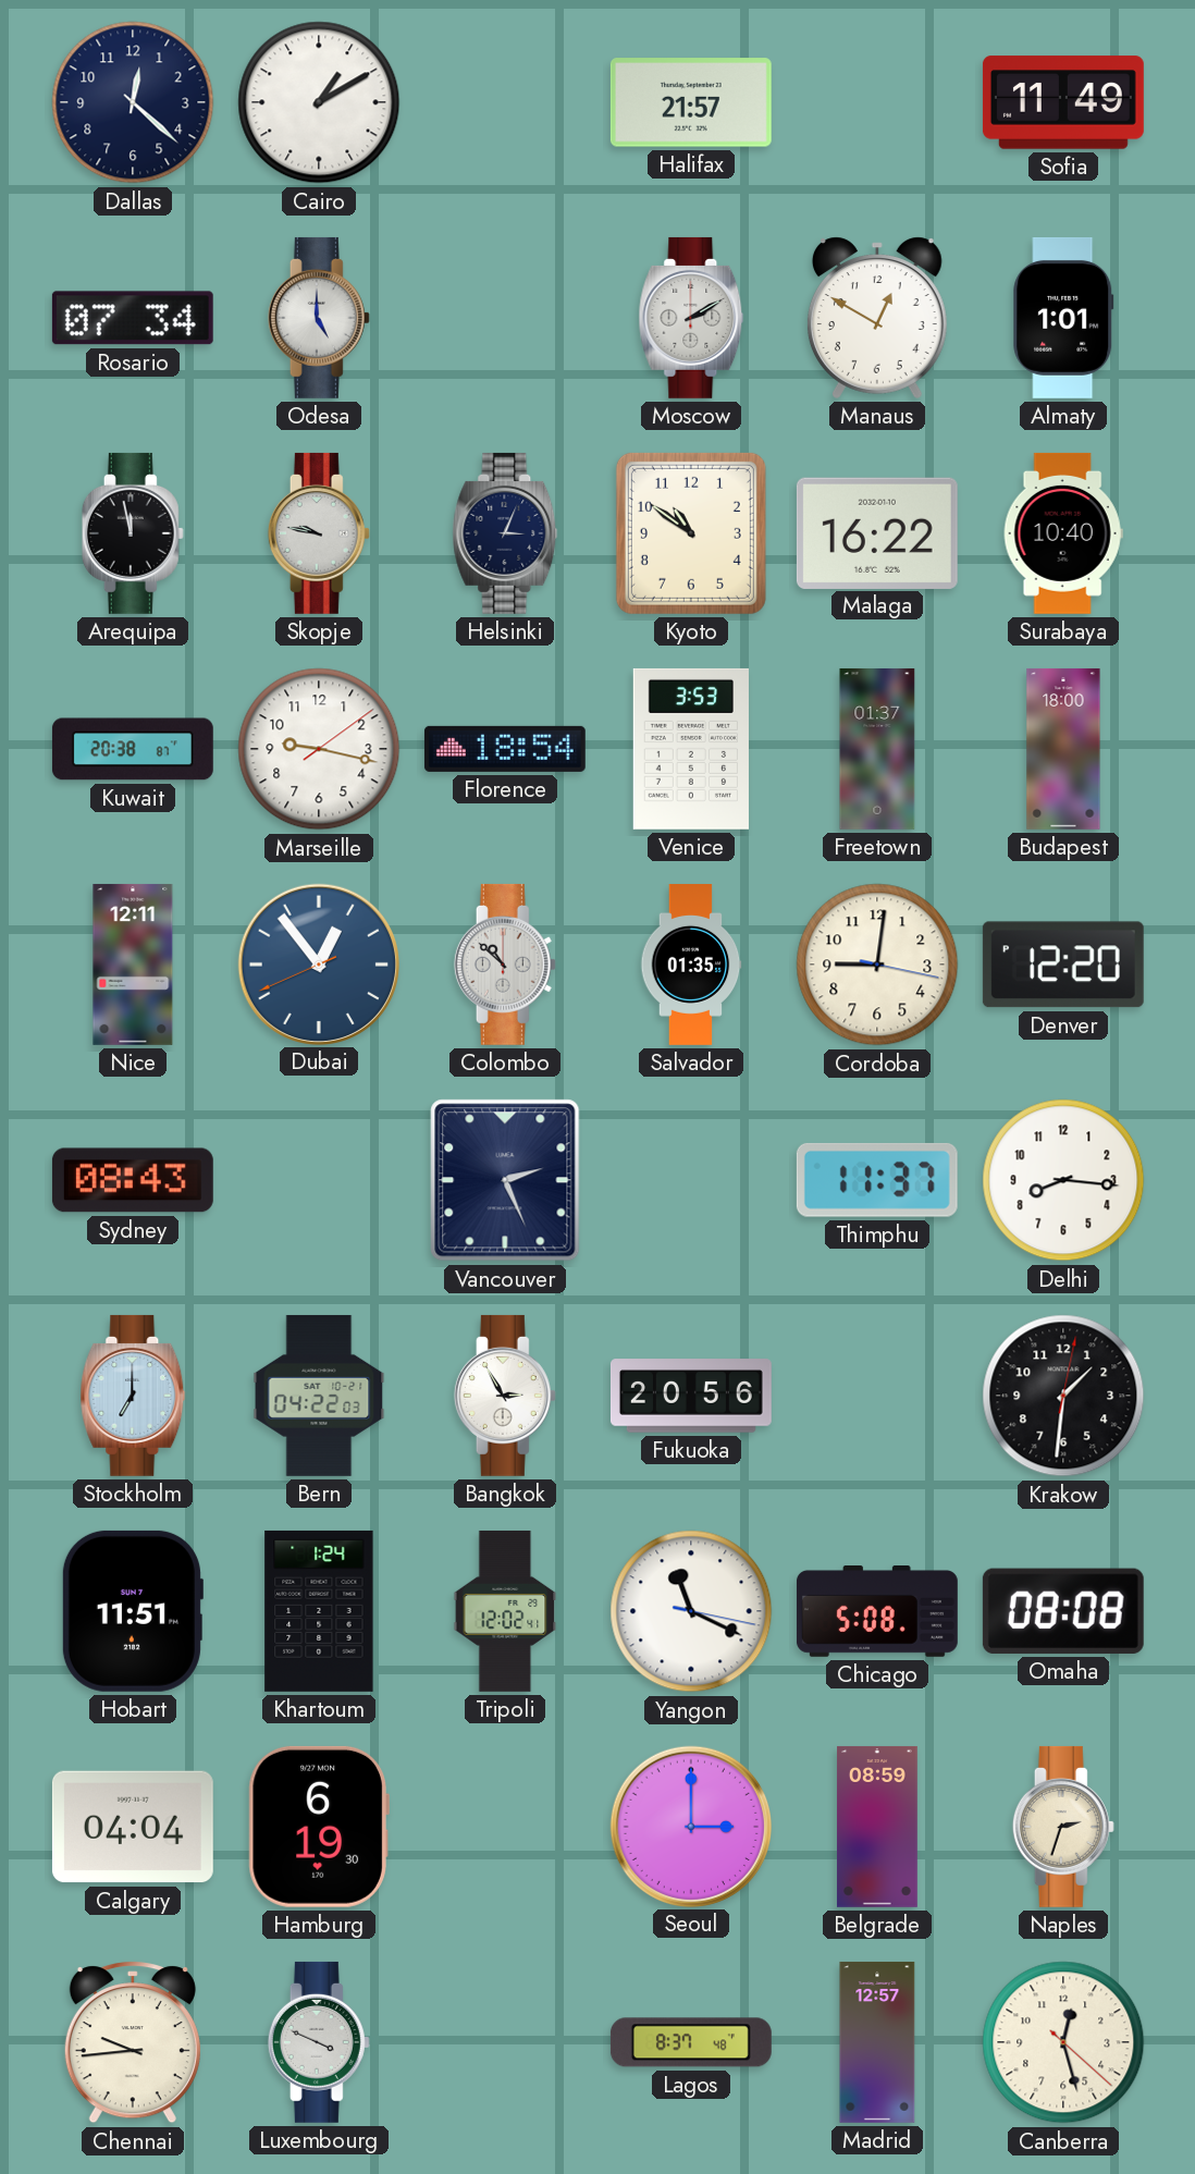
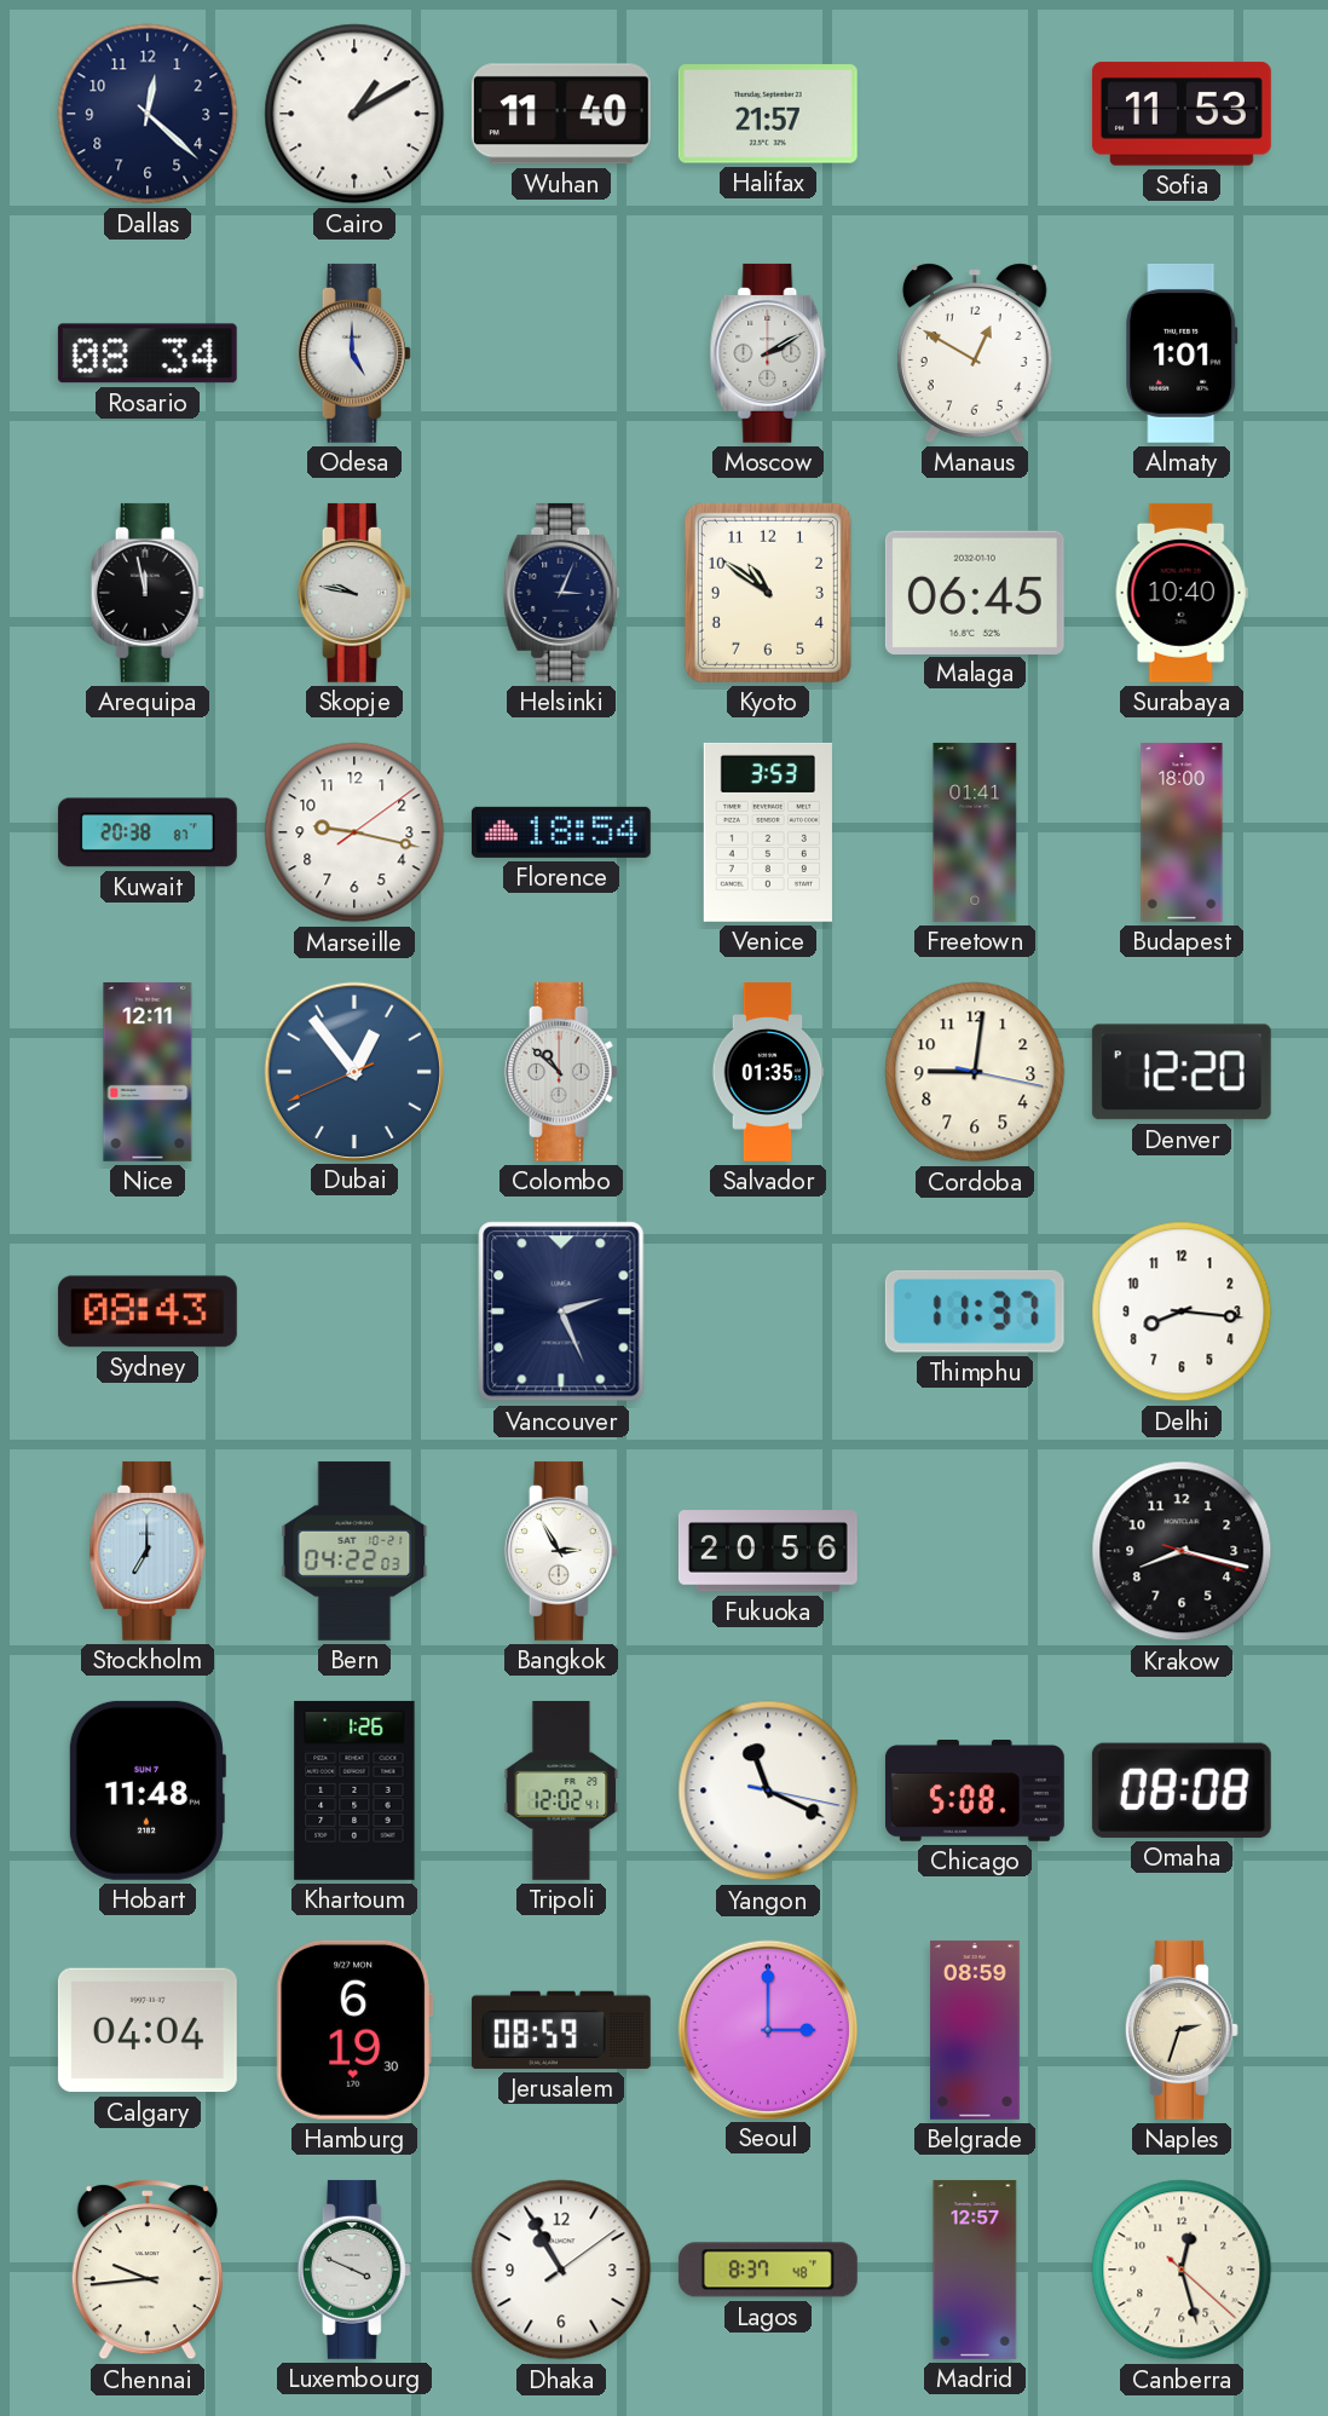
Wuhan: none -> 11:40
Sofia: 11:49 -> 11:53
Rosario: 07:34 -> 08:34
Malaga: 16:22 -> 06:45
Freetown: 01:37 -> 01:41
Krakow: 1:31 -> 8:17
Hobart: 11:51 -> 11:48
Khartoum: 1:24 -> 1:26
Jerusalem: none -> 08:59
Dhaka: none -> 10:55
